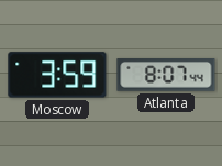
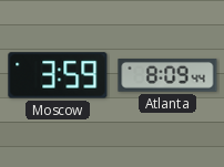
Atlanta: 8:07 -> 8:09
